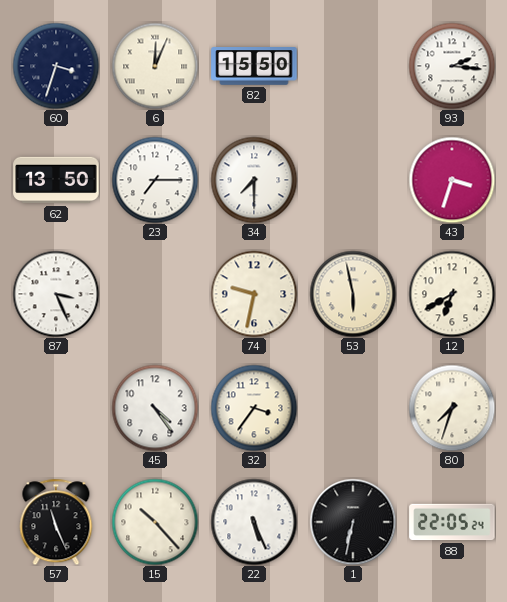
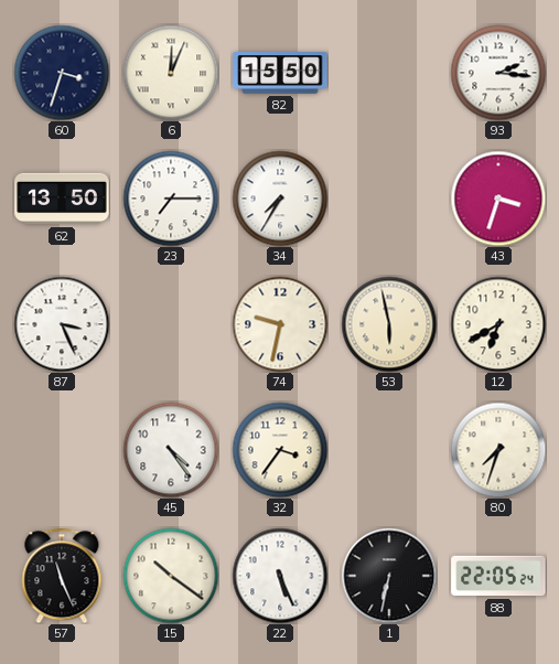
34: 7:30 -> 7:35
15: 10:23 -> 10:21
